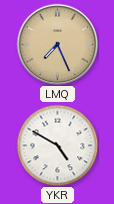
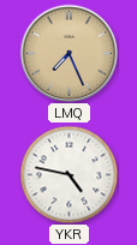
YKR: 4:50 -> 4:47
